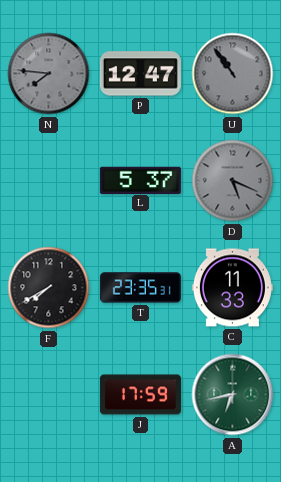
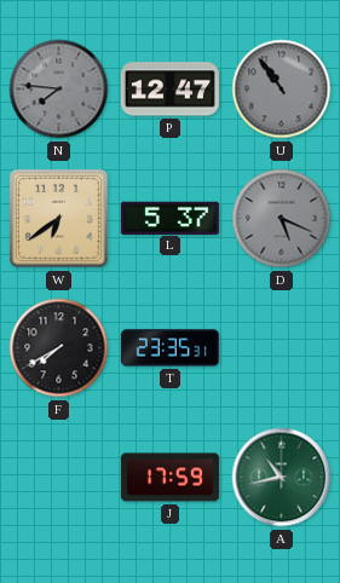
W: none -> 6:39
C: 11:33 -> none
A: 6:43 -> 10:43
